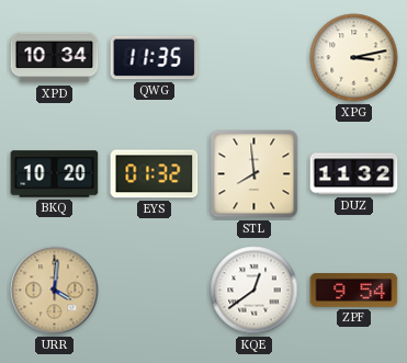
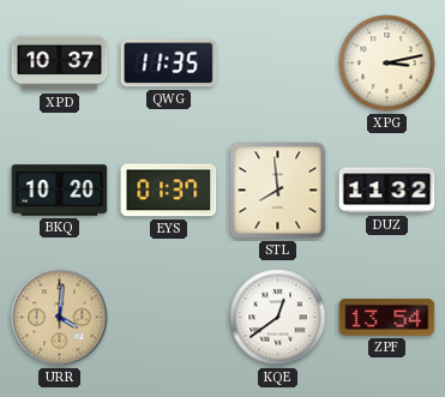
XPD: 10:34 -> 10:37
EYS: 01:32 -> 01:37
ZPF: 9:54 -> 13:54
